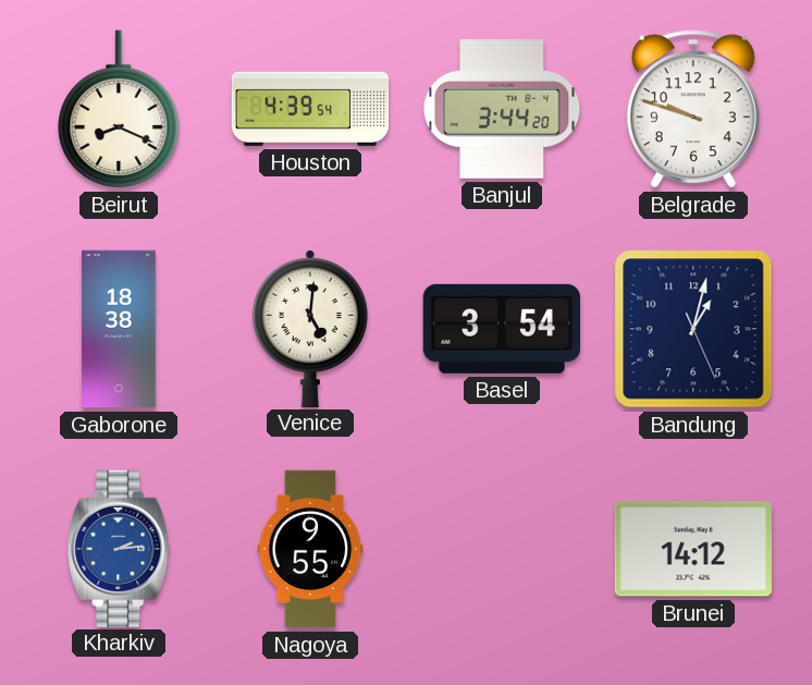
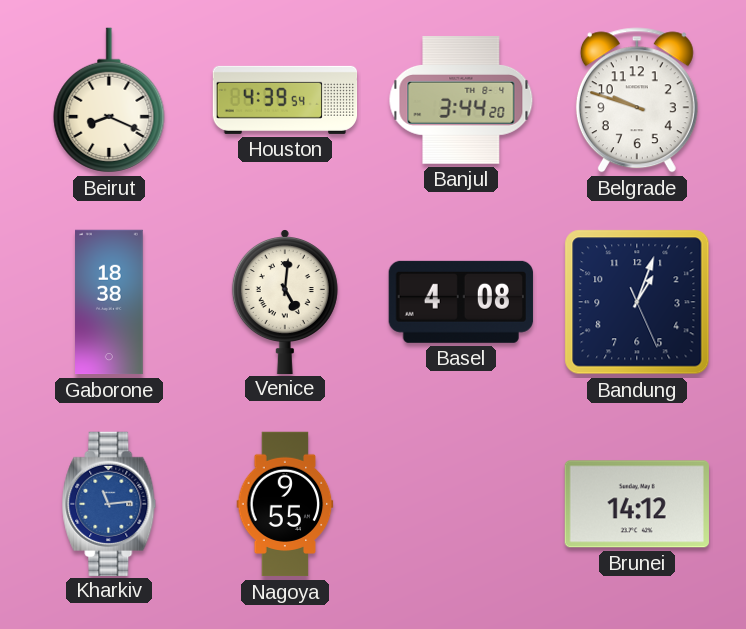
Basel: 3:54 -> 4:08
Bandung: 1:02 -> 1:03
Kharkiv: 2:14 -> 11:14
